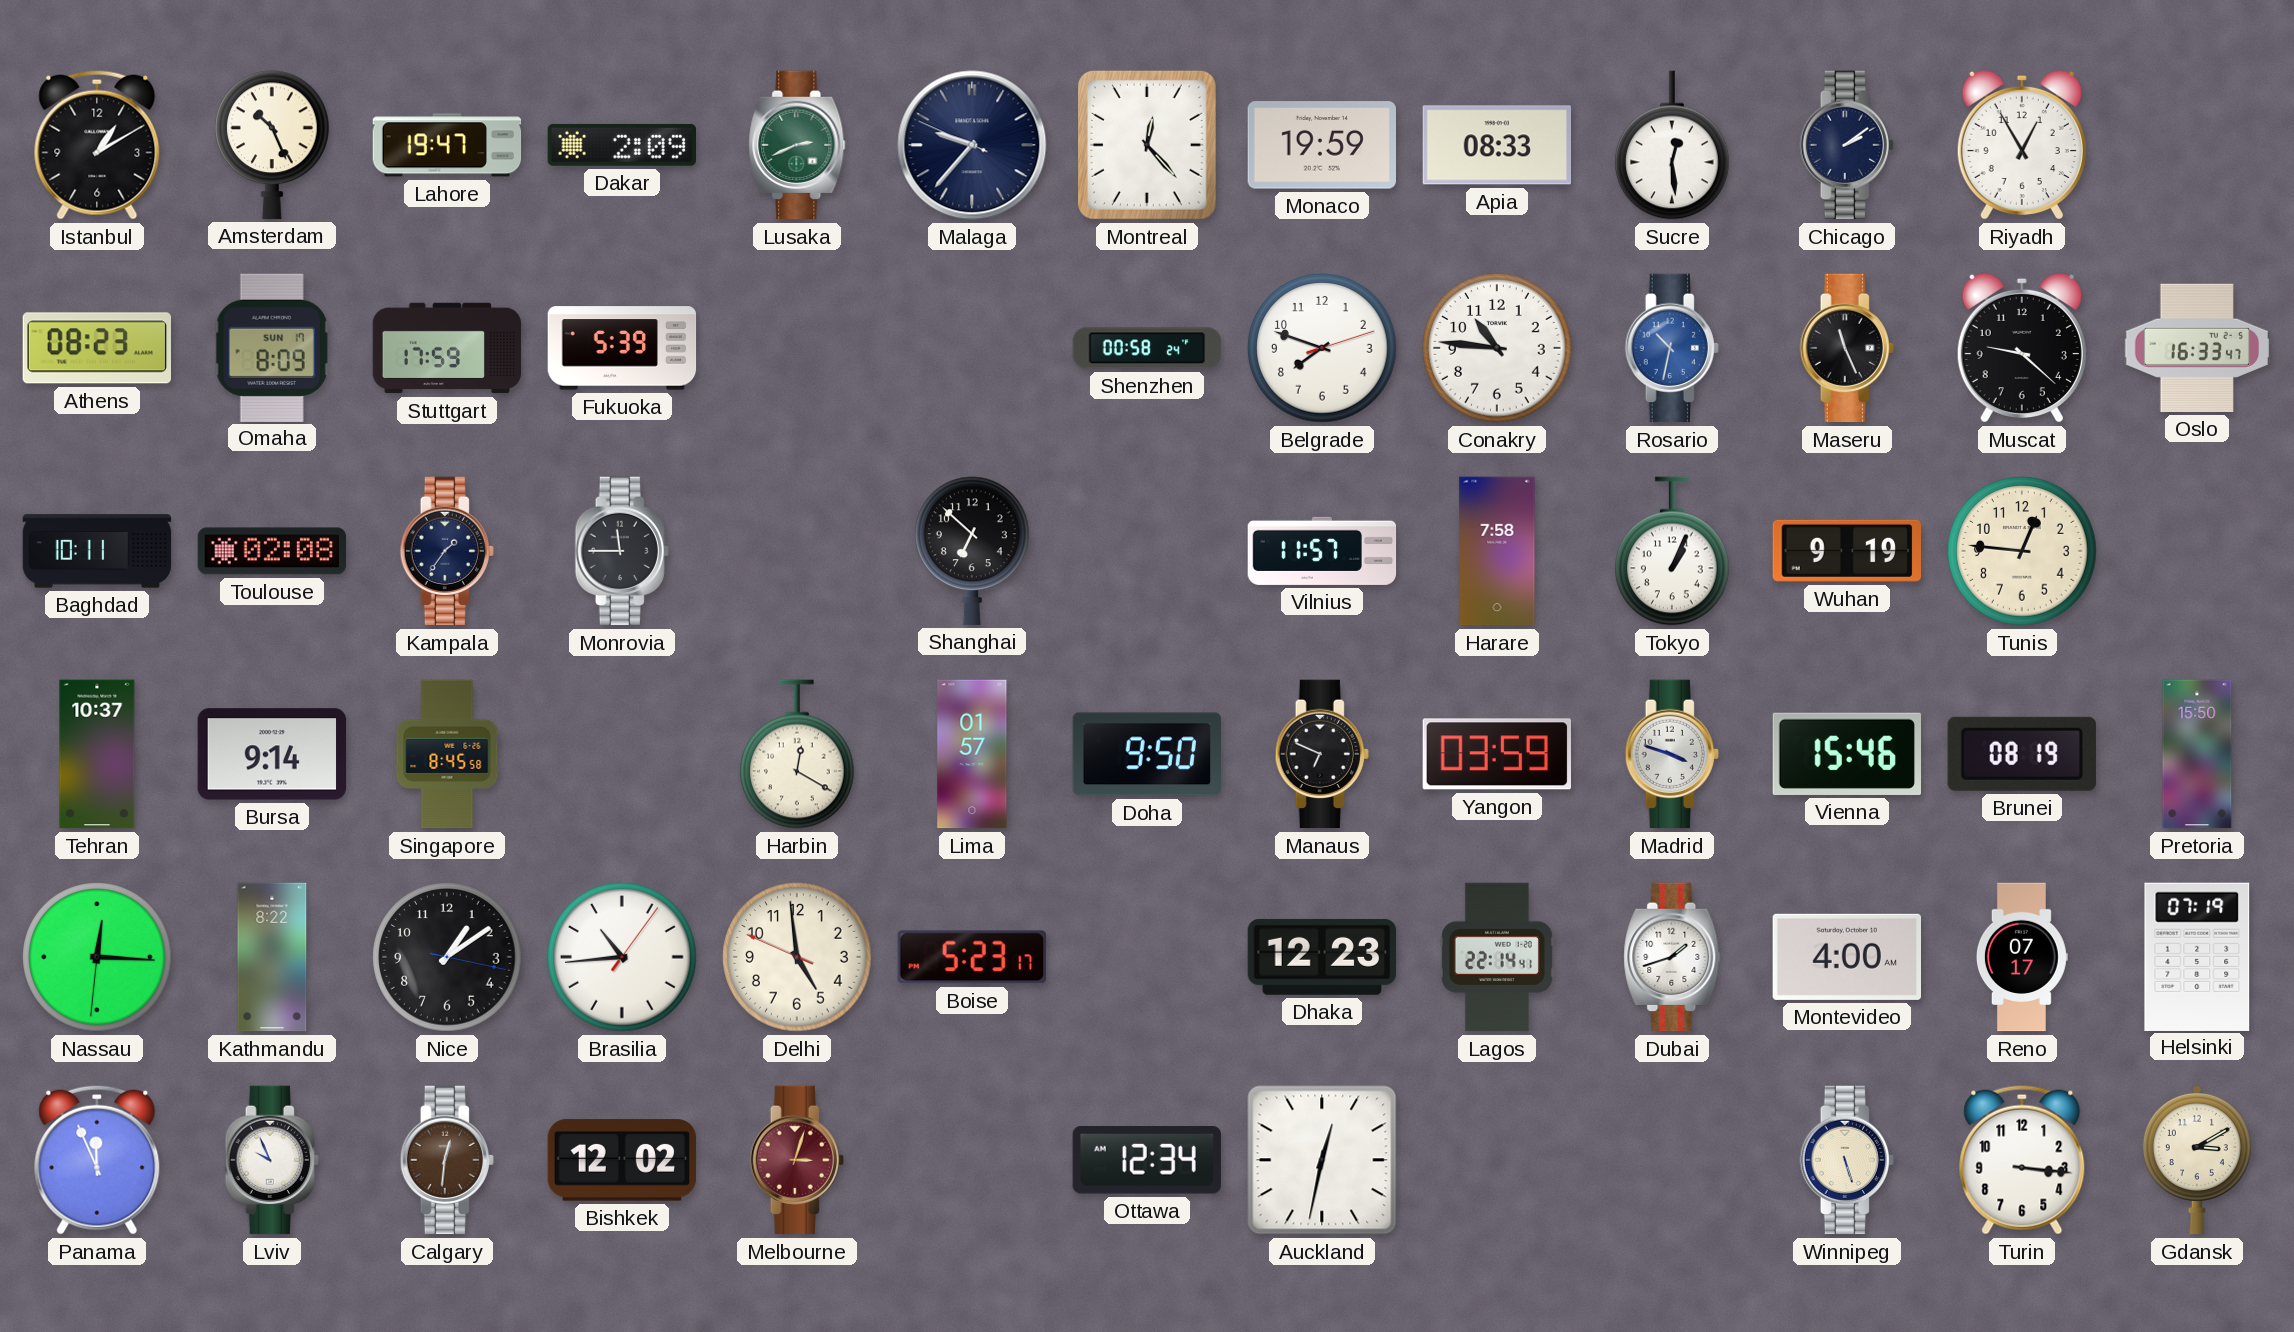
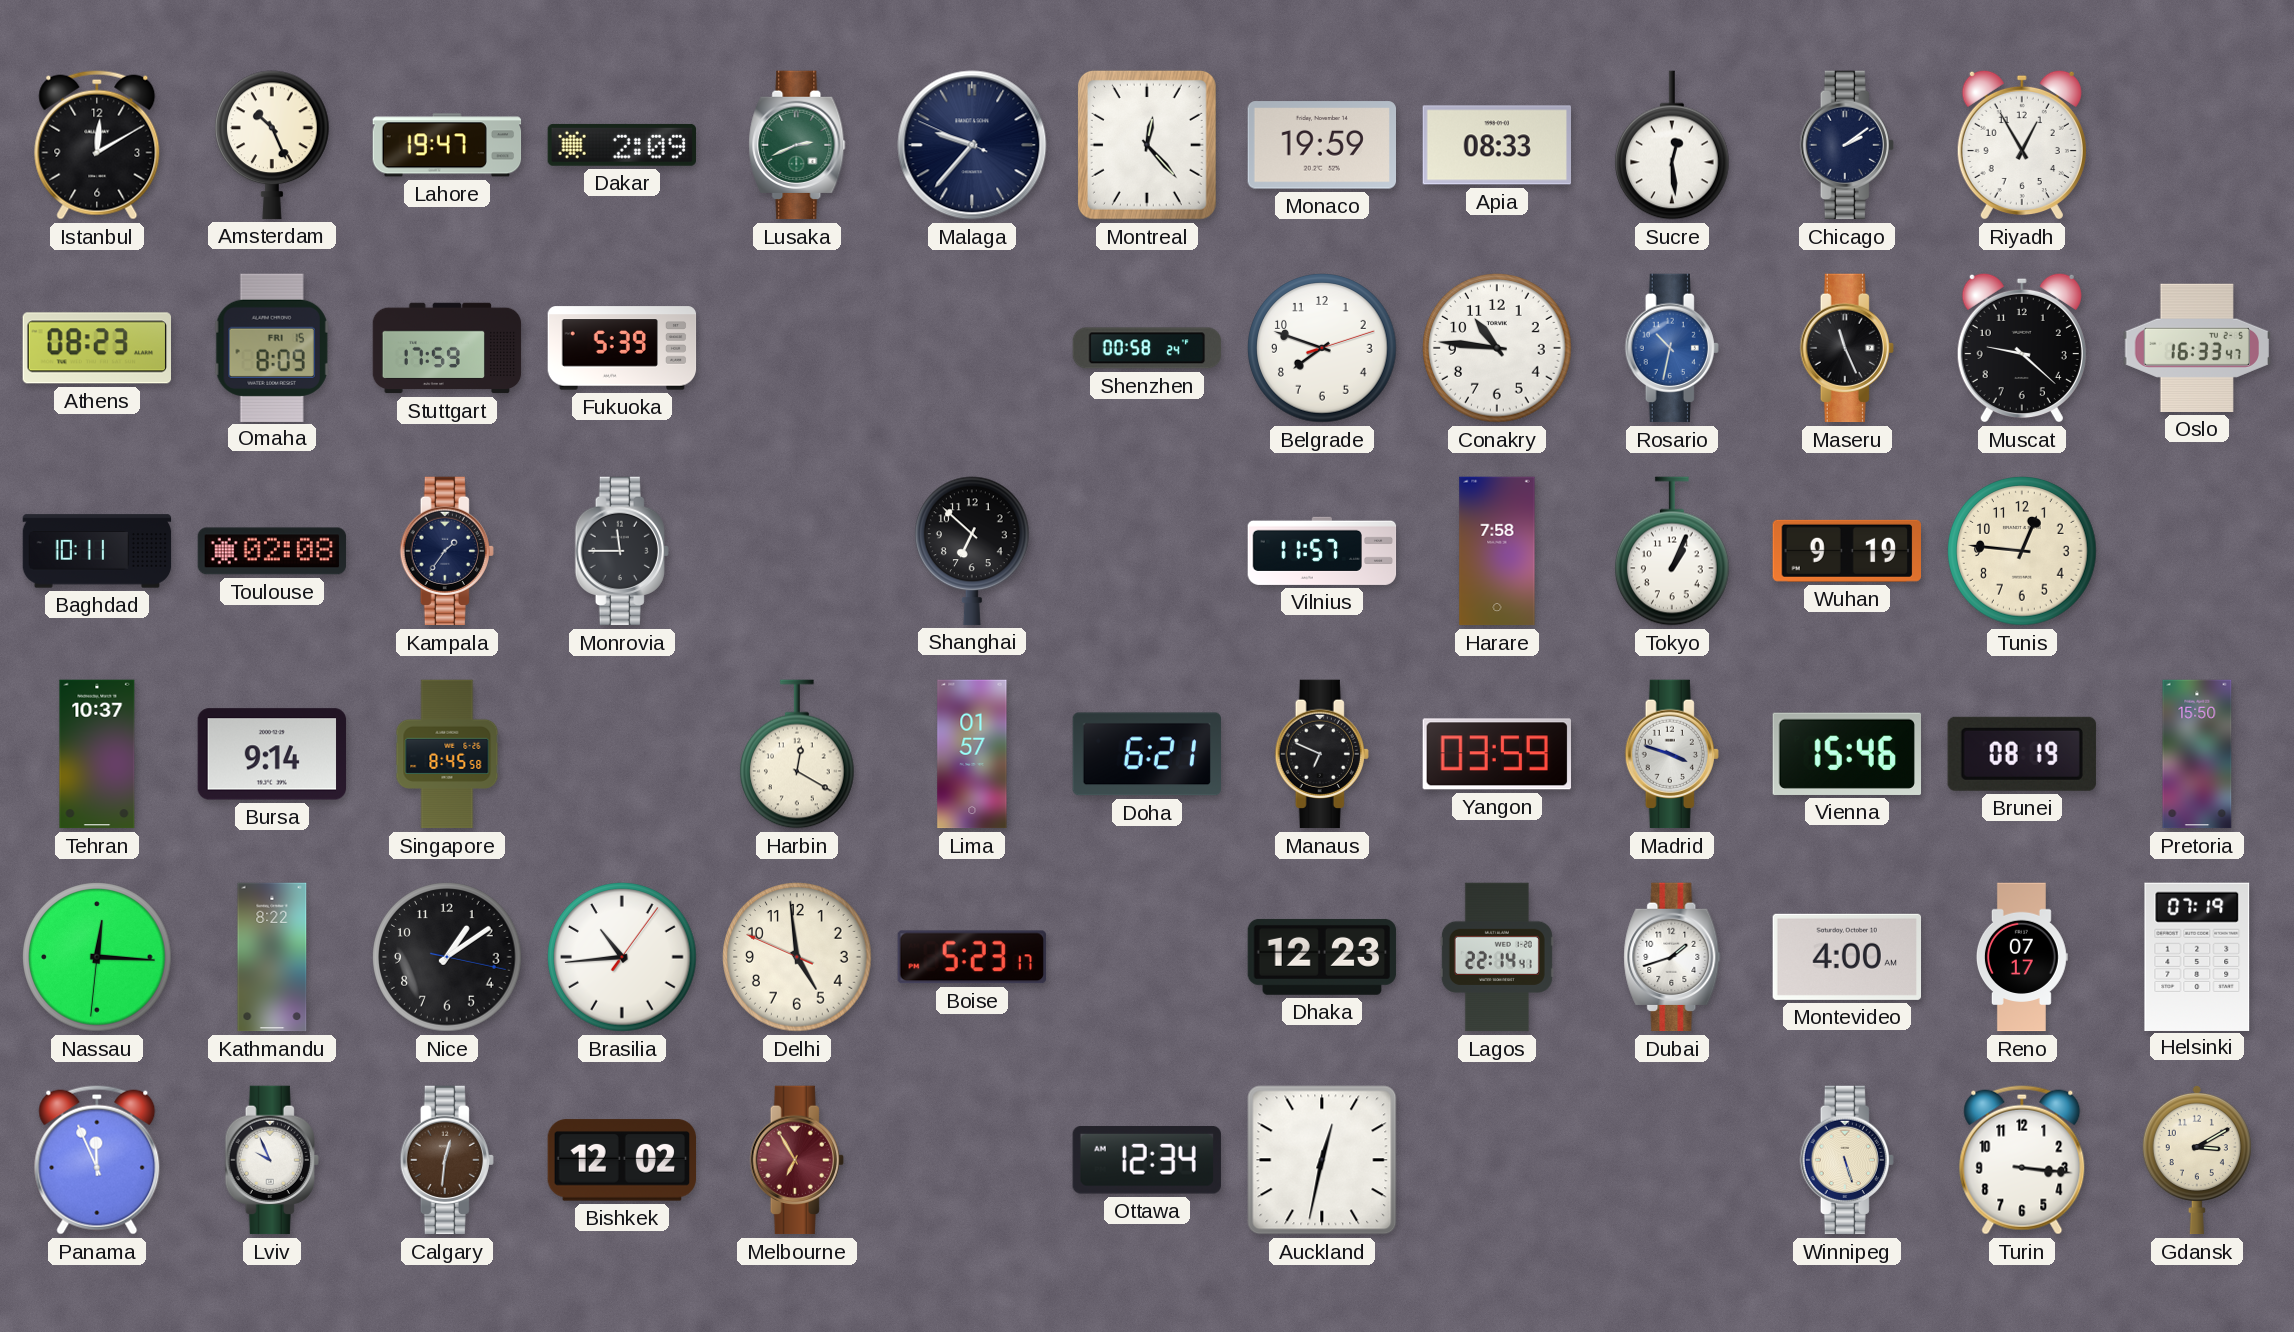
Istanbul: 1:10 -> 12:10
Omaha date: SUN 17 -> FRI 15
Doha: 9:50 -> 6:21
Melbourne: 3:03 -> 6:55
